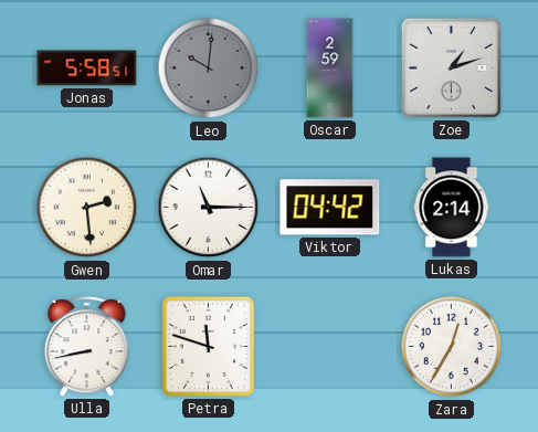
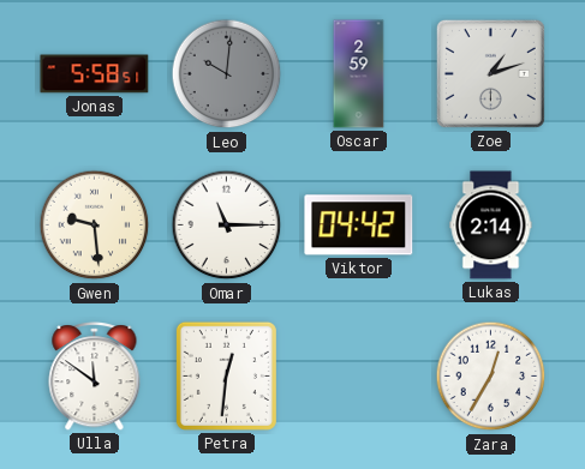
Gwen: 2:29 -> 9:29
Ulla: 8:43 -> 11:51
Petra: 11:48 -> 12:31
